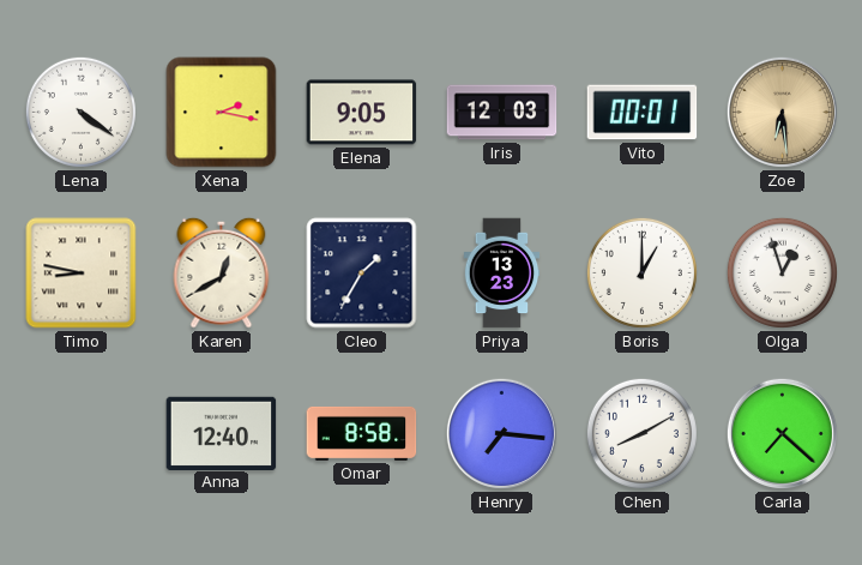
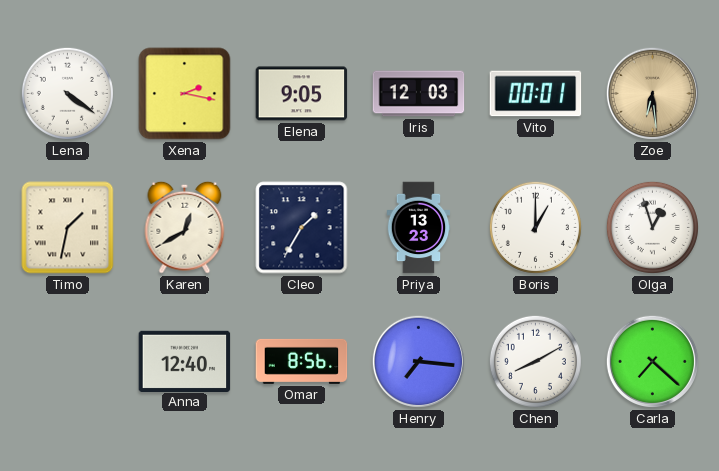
Timo: 8:47 -> 1:32
Omar: 8:58 -> 8:56
